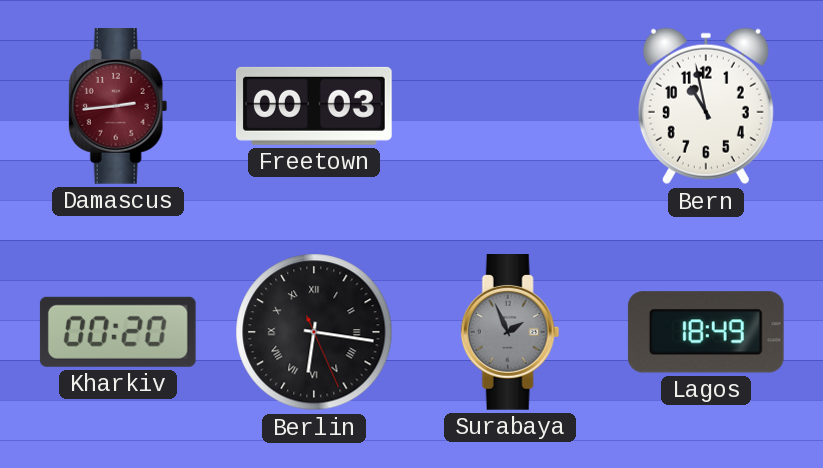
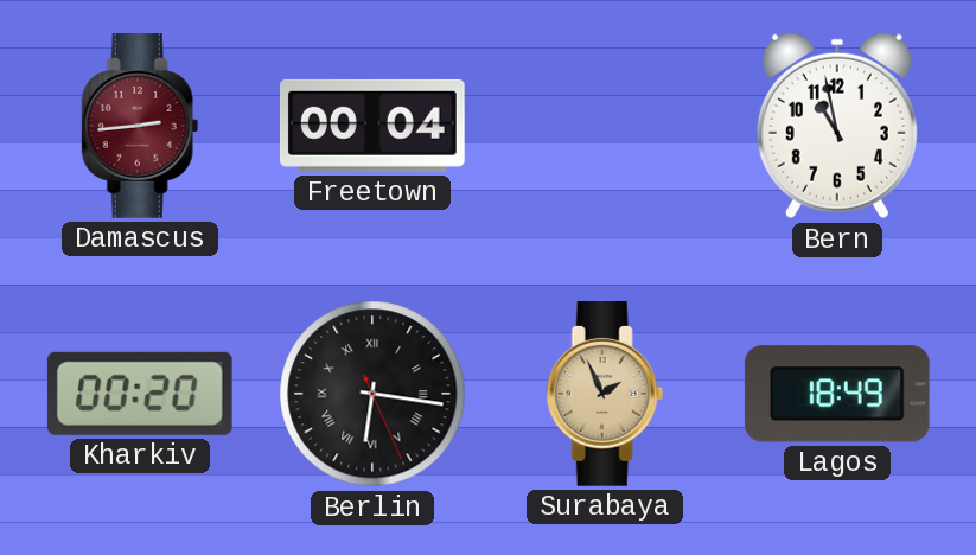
Freetown: 00:03 -> 00:04
Surabaya dial: grey -> champagne
